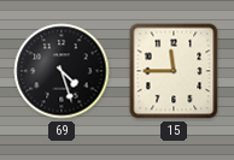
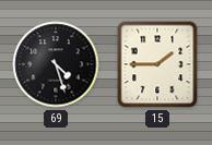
15: 11:45 -> 1:45
